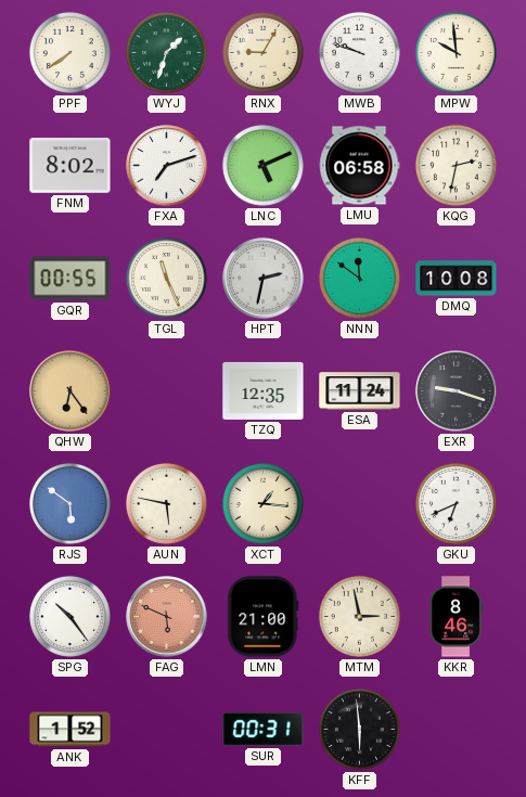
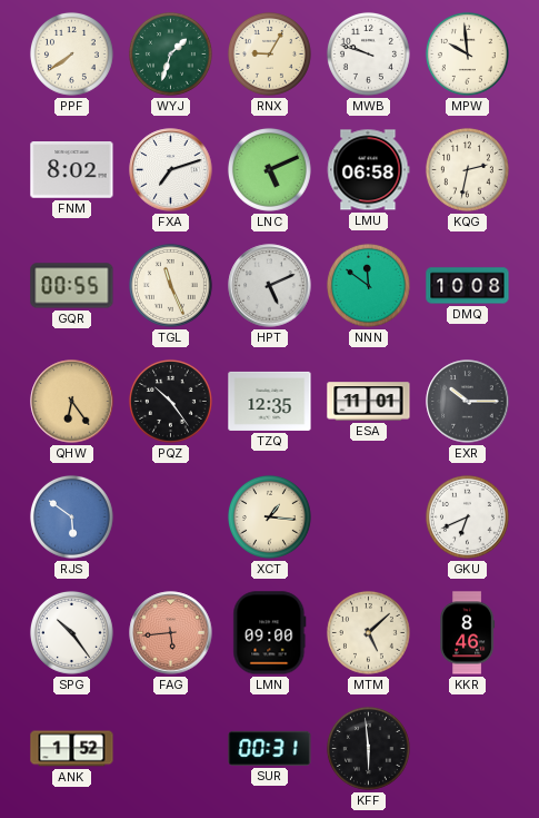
HPT: 2:32 -> 5:11
PQZ: none -> 10:24
ESA: 11:24 -> 11:01
EXR: 9:18 -> 10:15
AUN: 5:47 -> none
FAG: 5:49 -> 5:44
LMN: 21:00 -> 09:00
MTM: 2:58 -> 5:08
